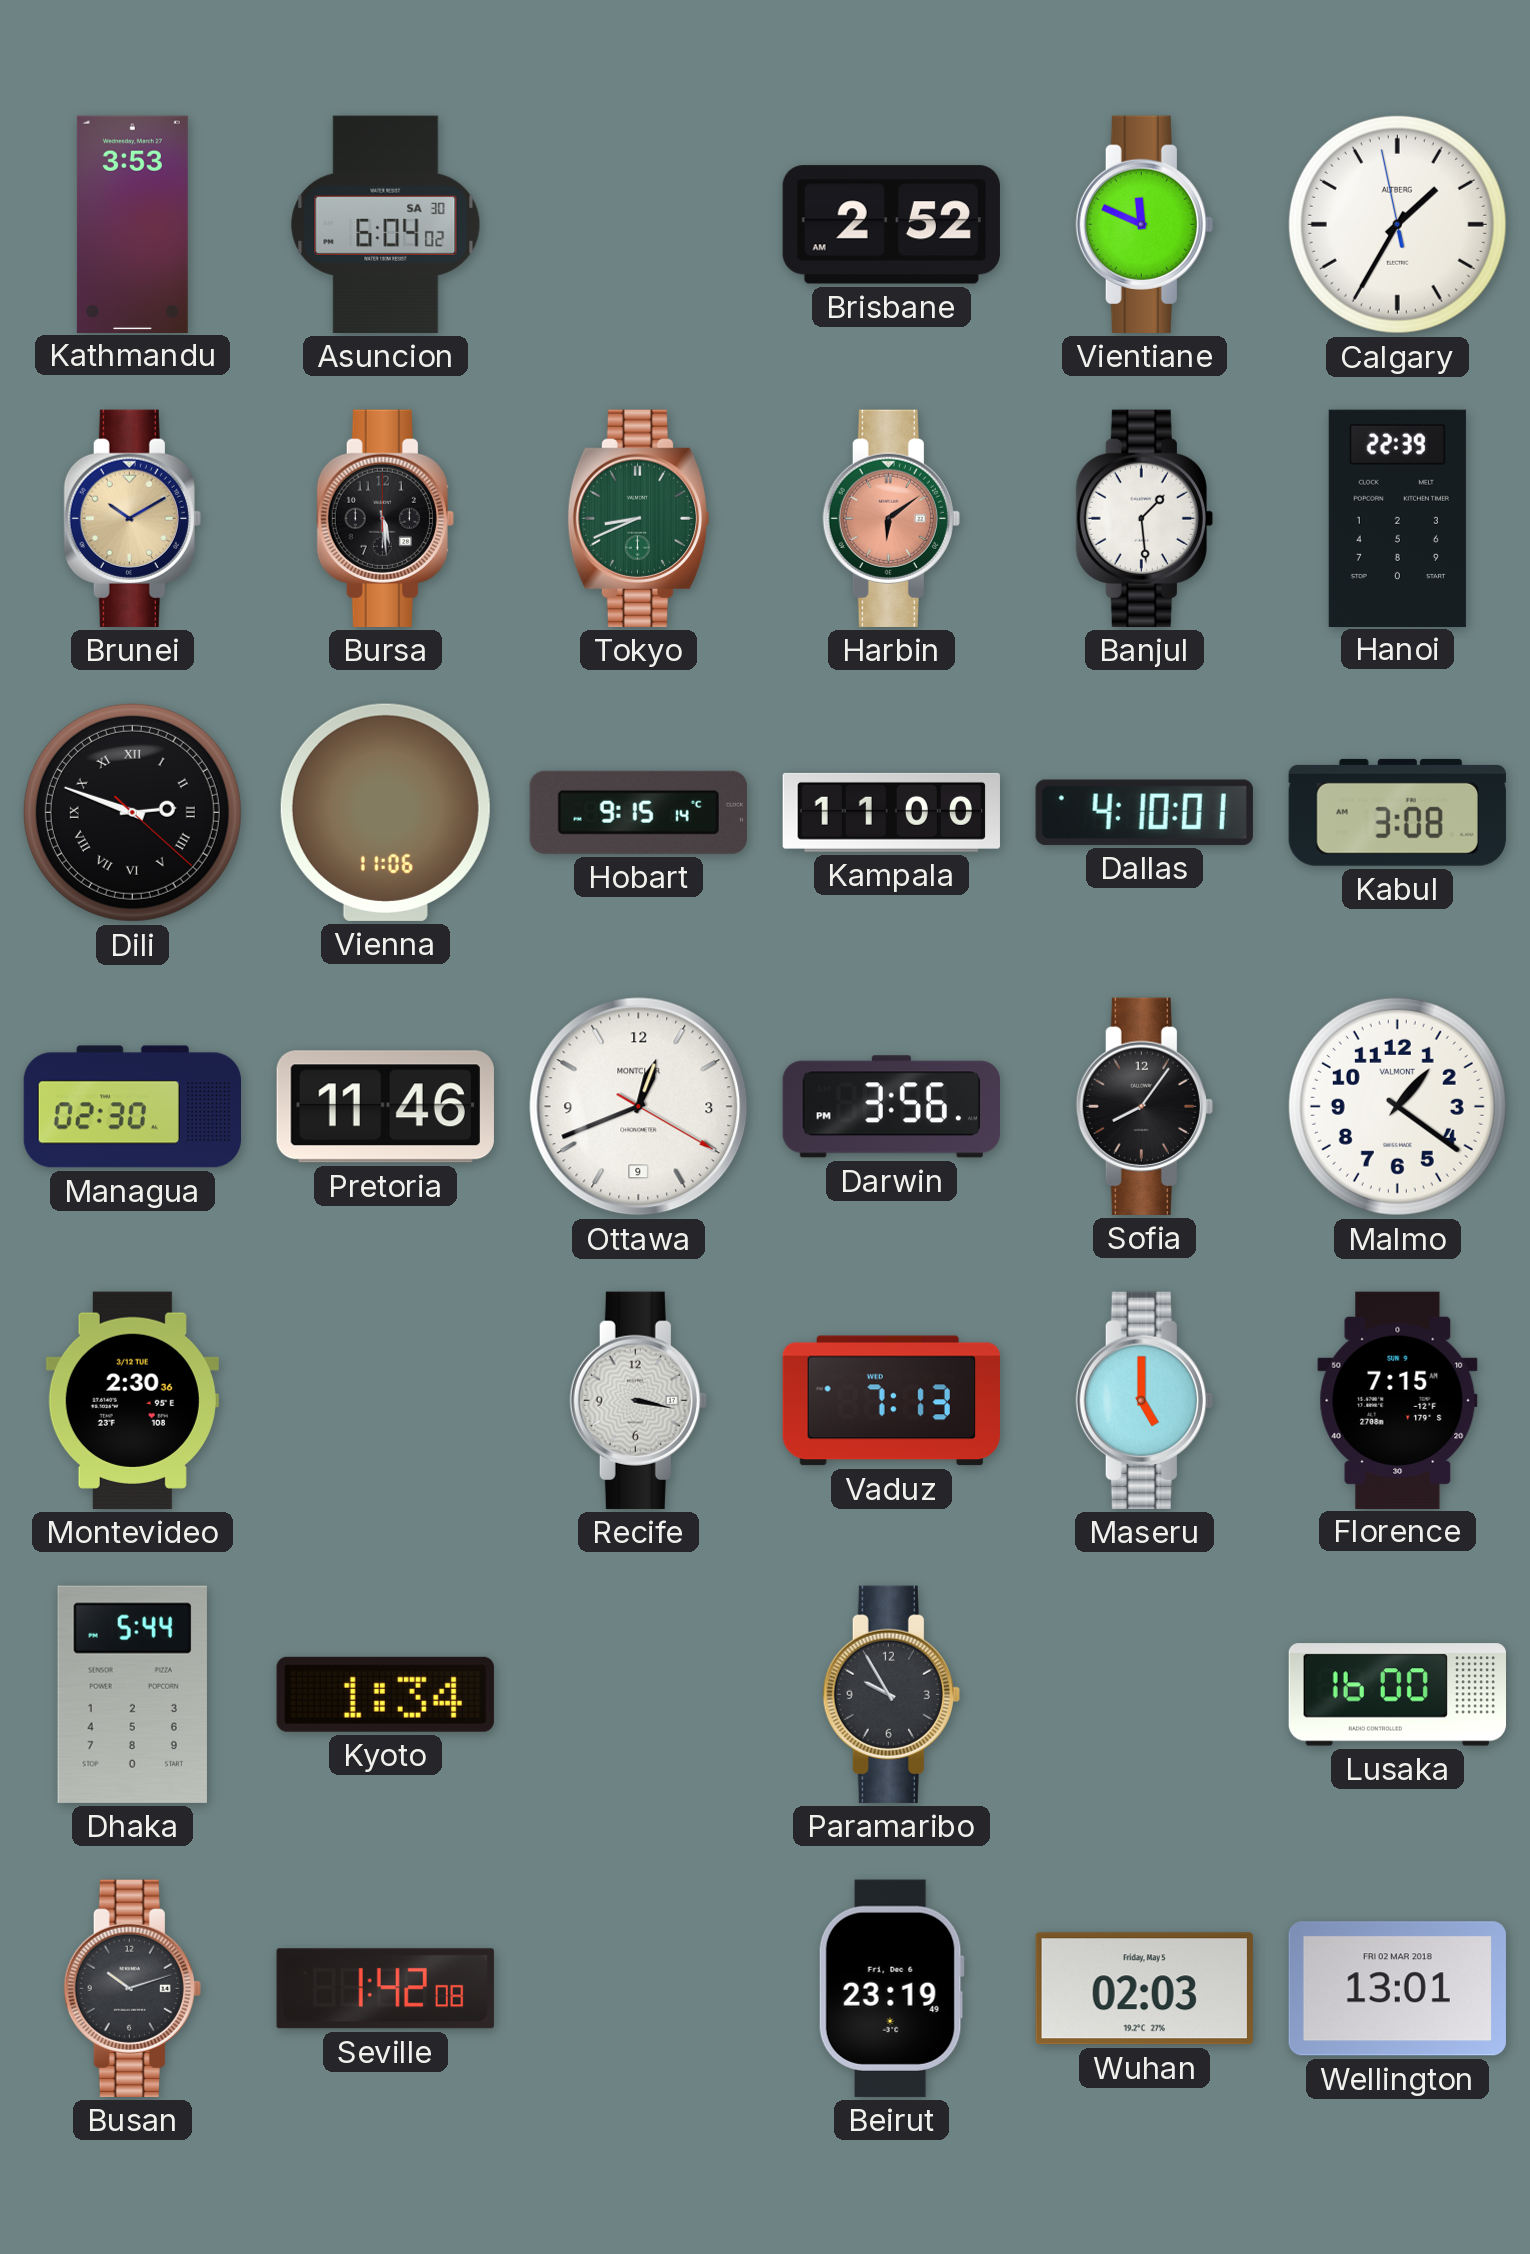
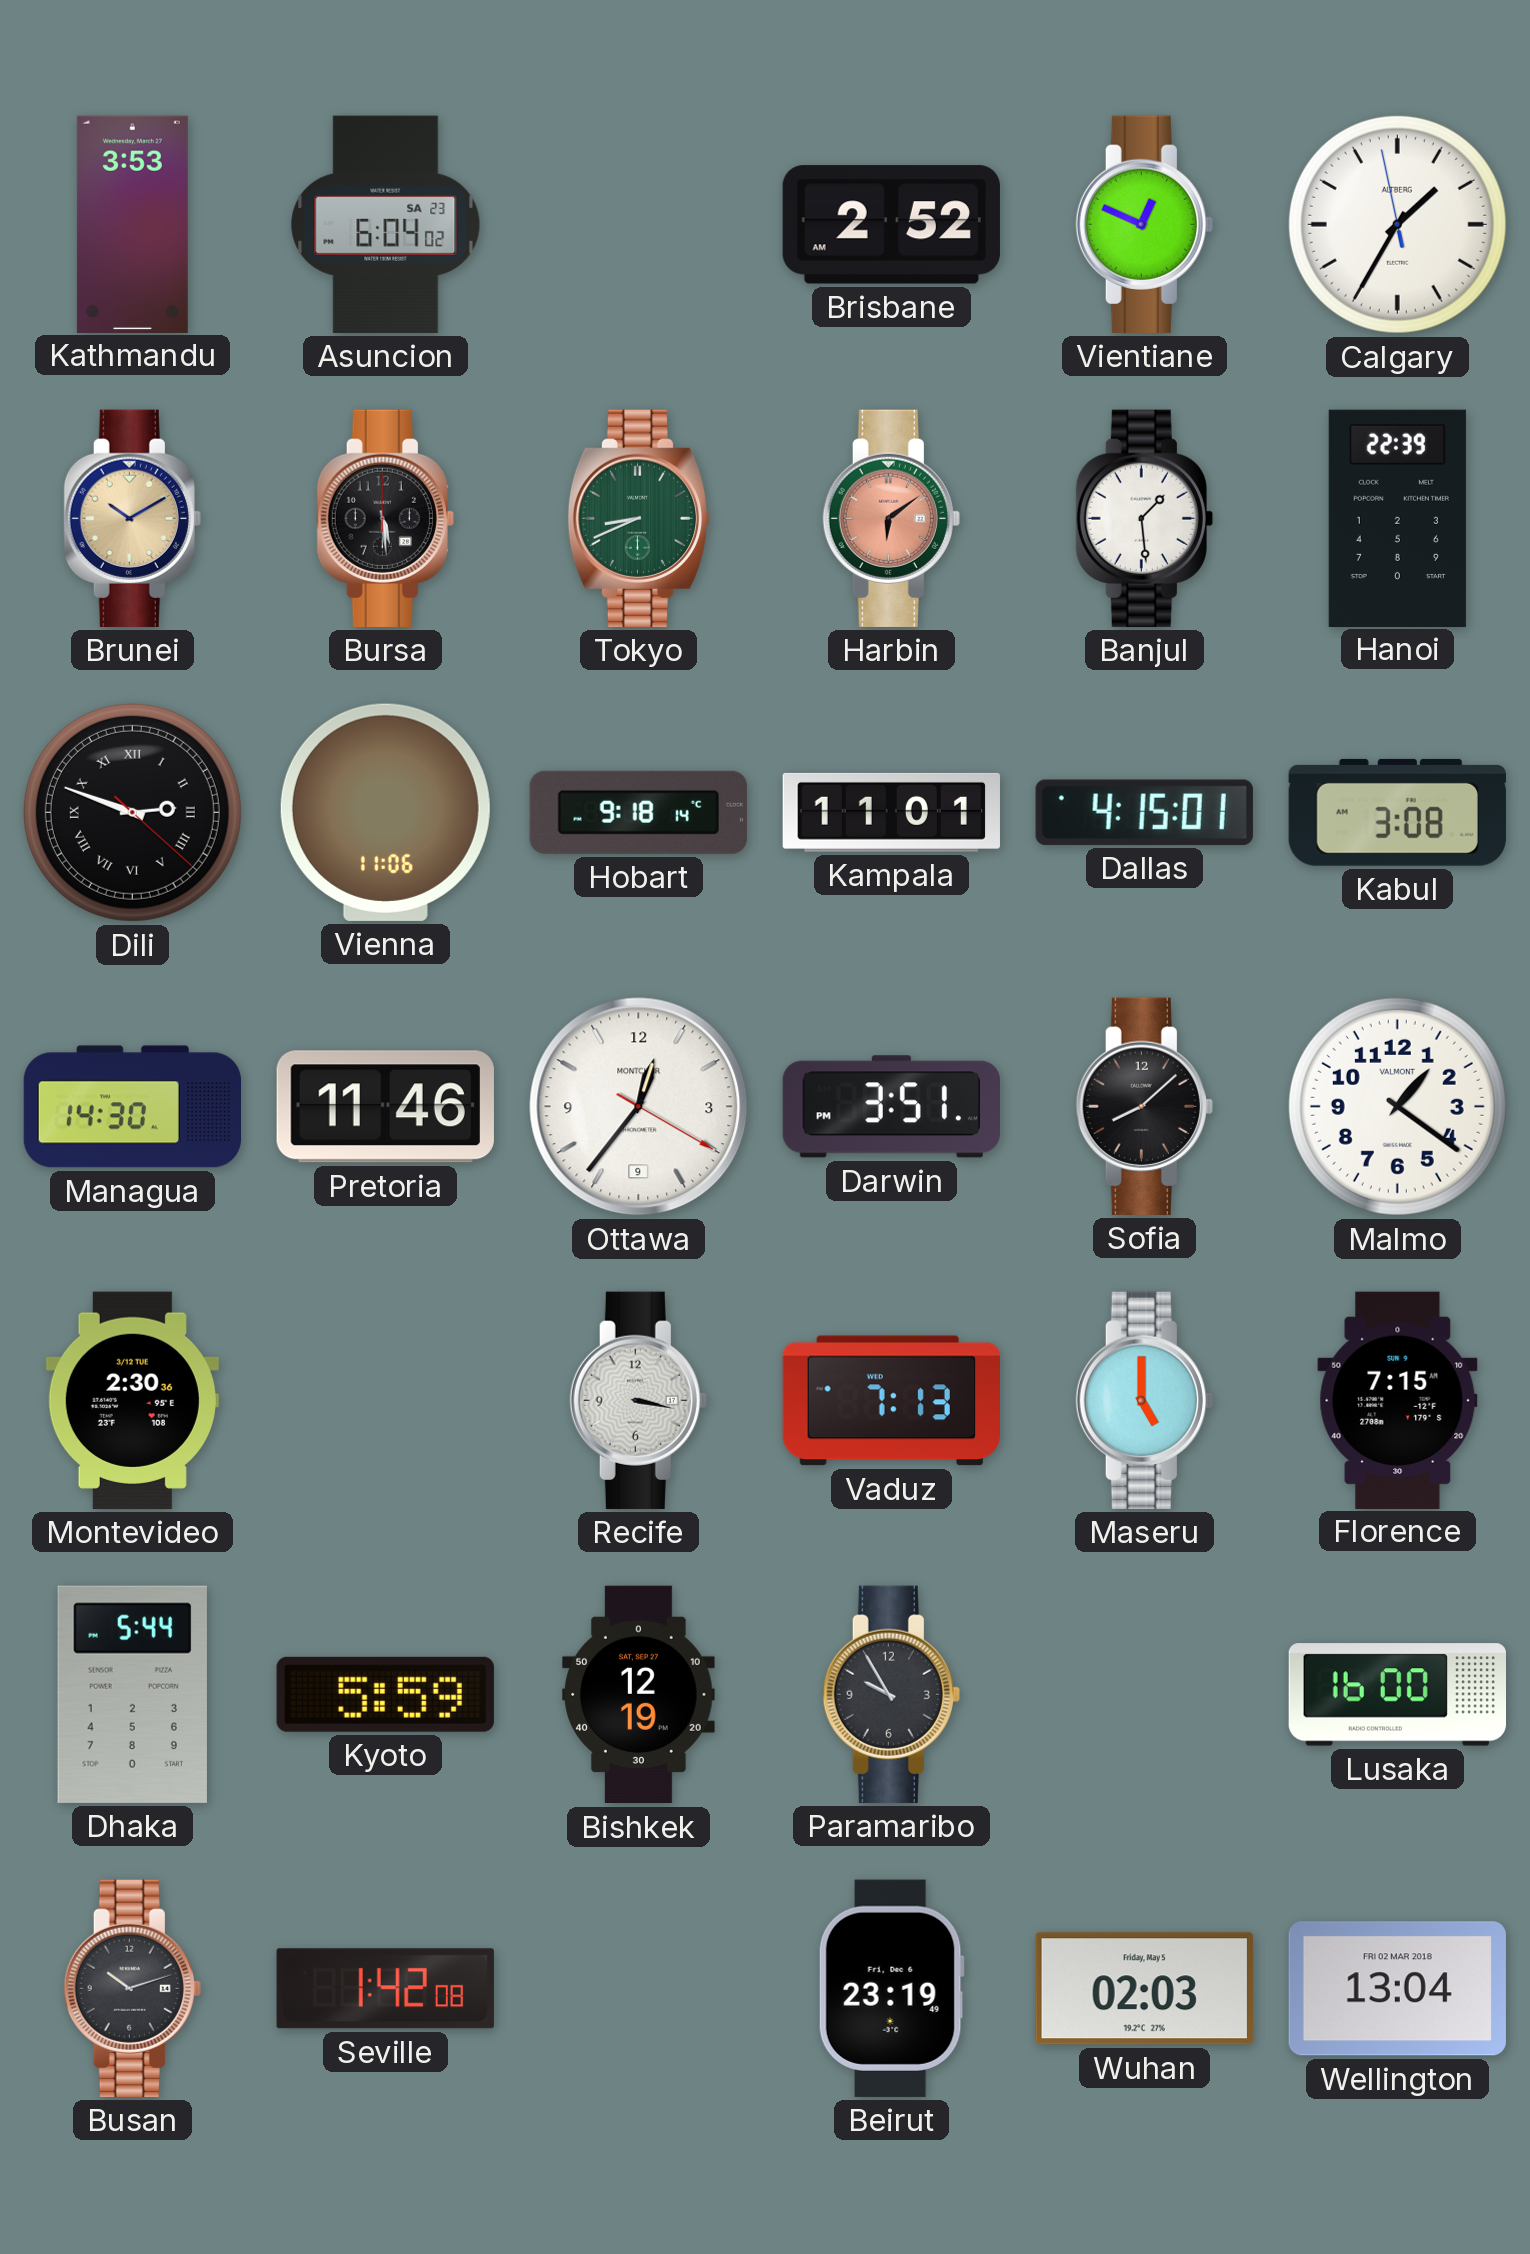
Asuncion date: SA 30 -> SA 23
Vientiane: 11:49 -> 12:49
Hobart: 9:15 -> 9:18
Kampala: 11:00 -> 11:01
Dallas: 4:10 -> 4:15
Managua: 02:30 -> 14:30
Ottawa: 12:41 -> 12:36
Darwin: 3:56 -> 3:51
Sofia: 8:06 -> 8:08
Kyoto: 1:34 -> 5:59
Bishkek: none -> 12:19
Wellington: 13:01 -> 13:04
